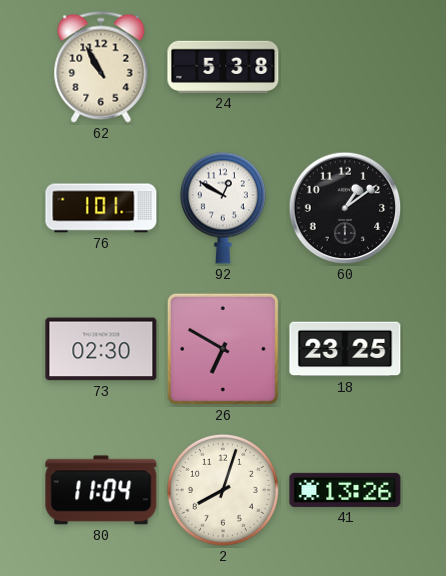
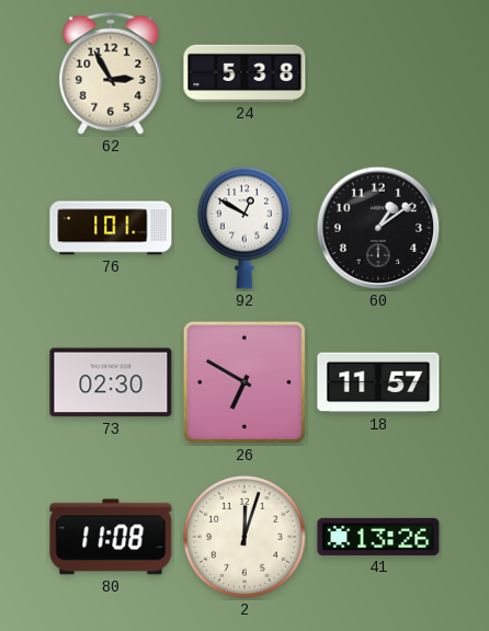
62: 10:55 -> 2:55
18: 23:25 -> 11:57
80: 11:04 -> 11:08
2: 8:03 -> 12:03
